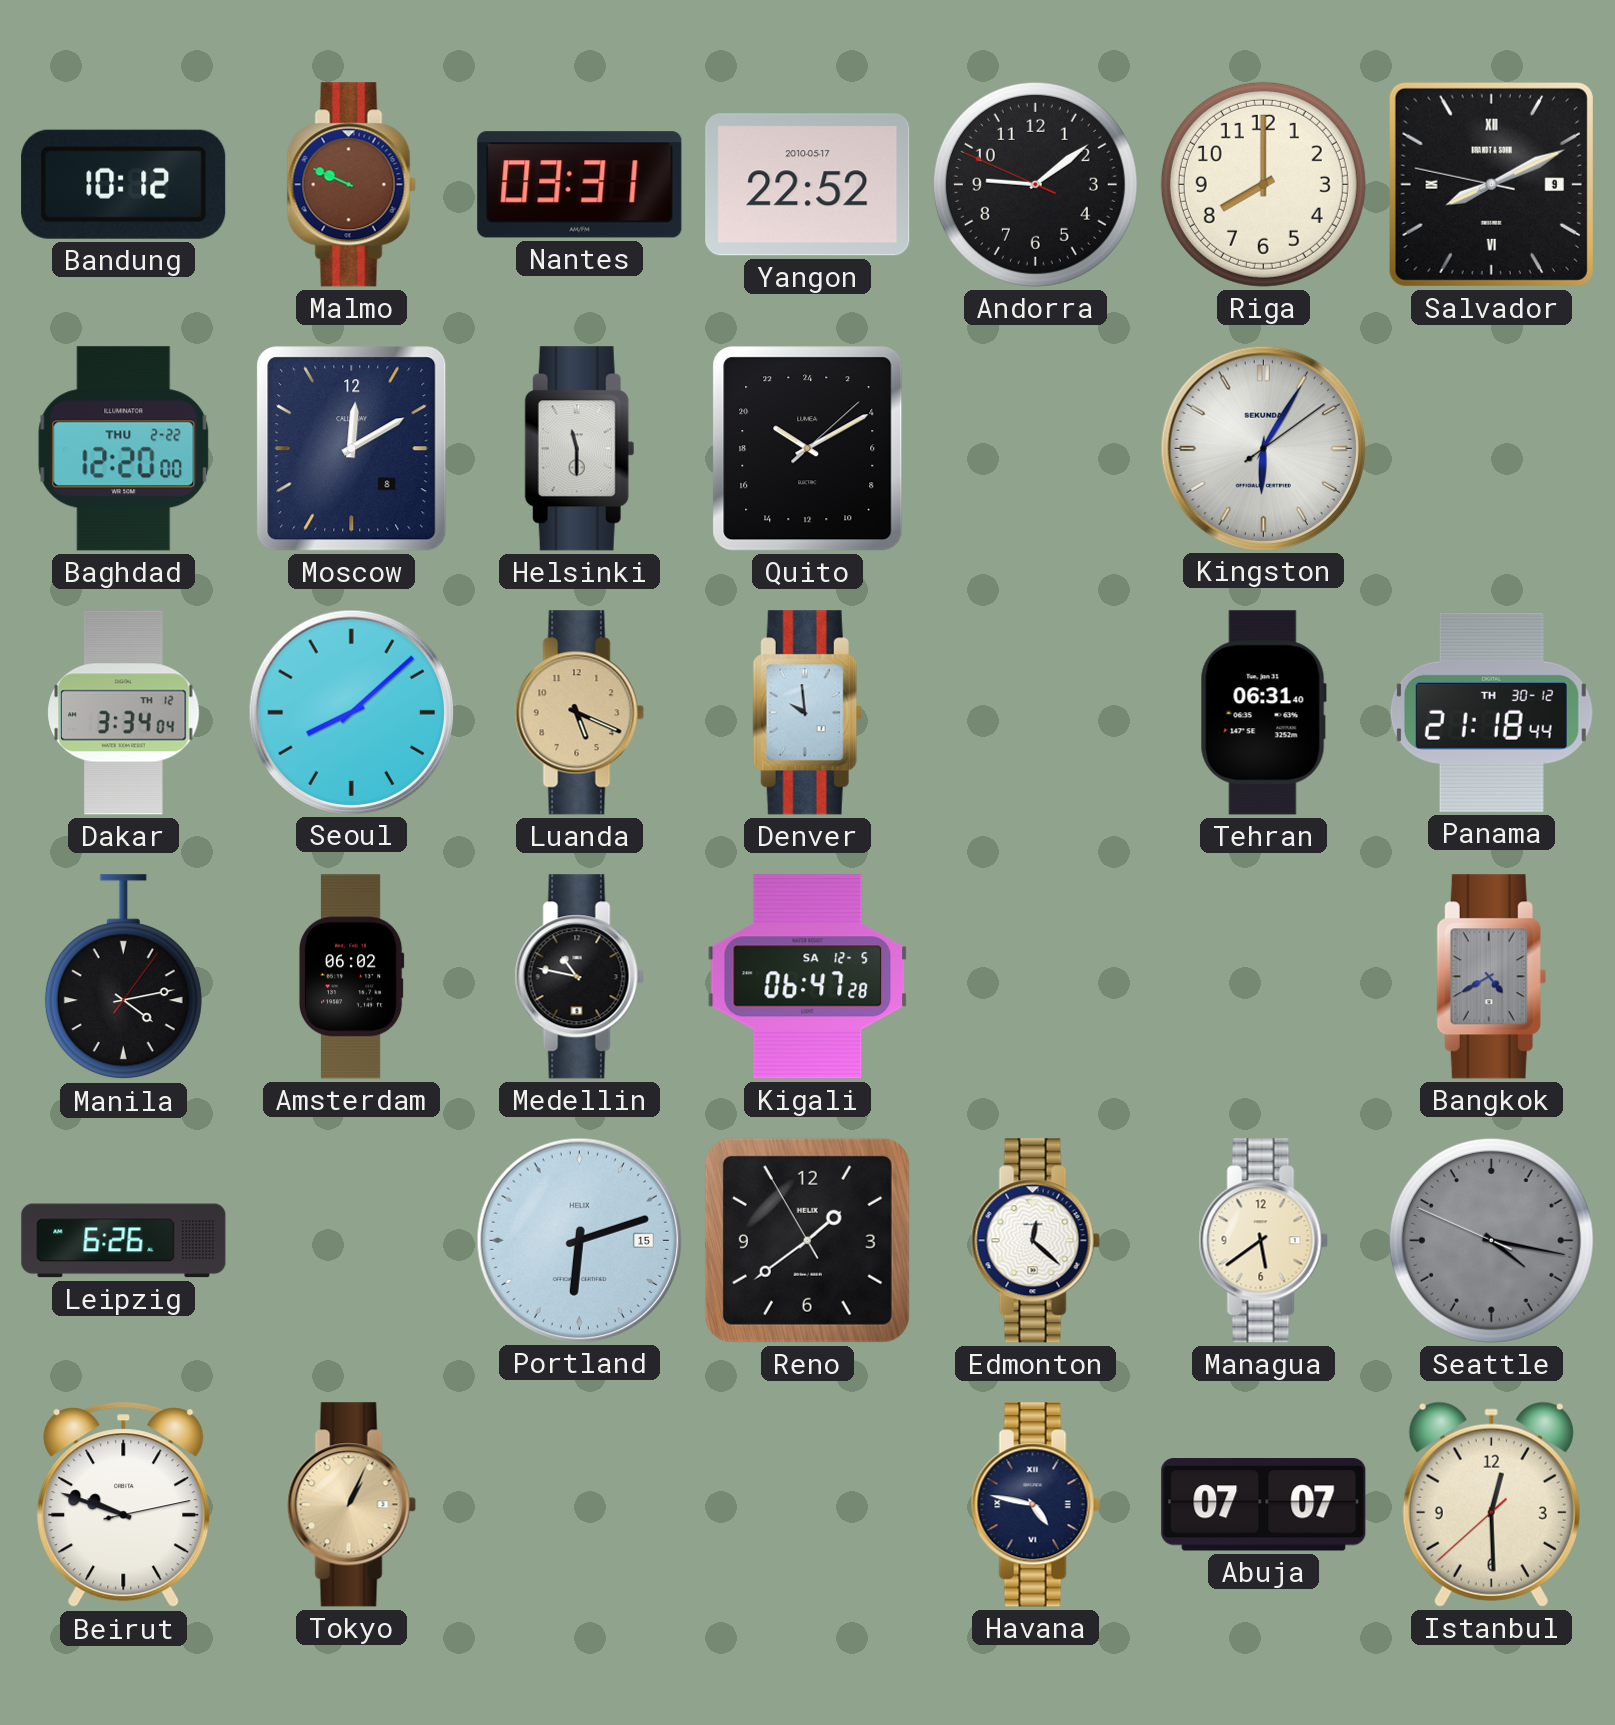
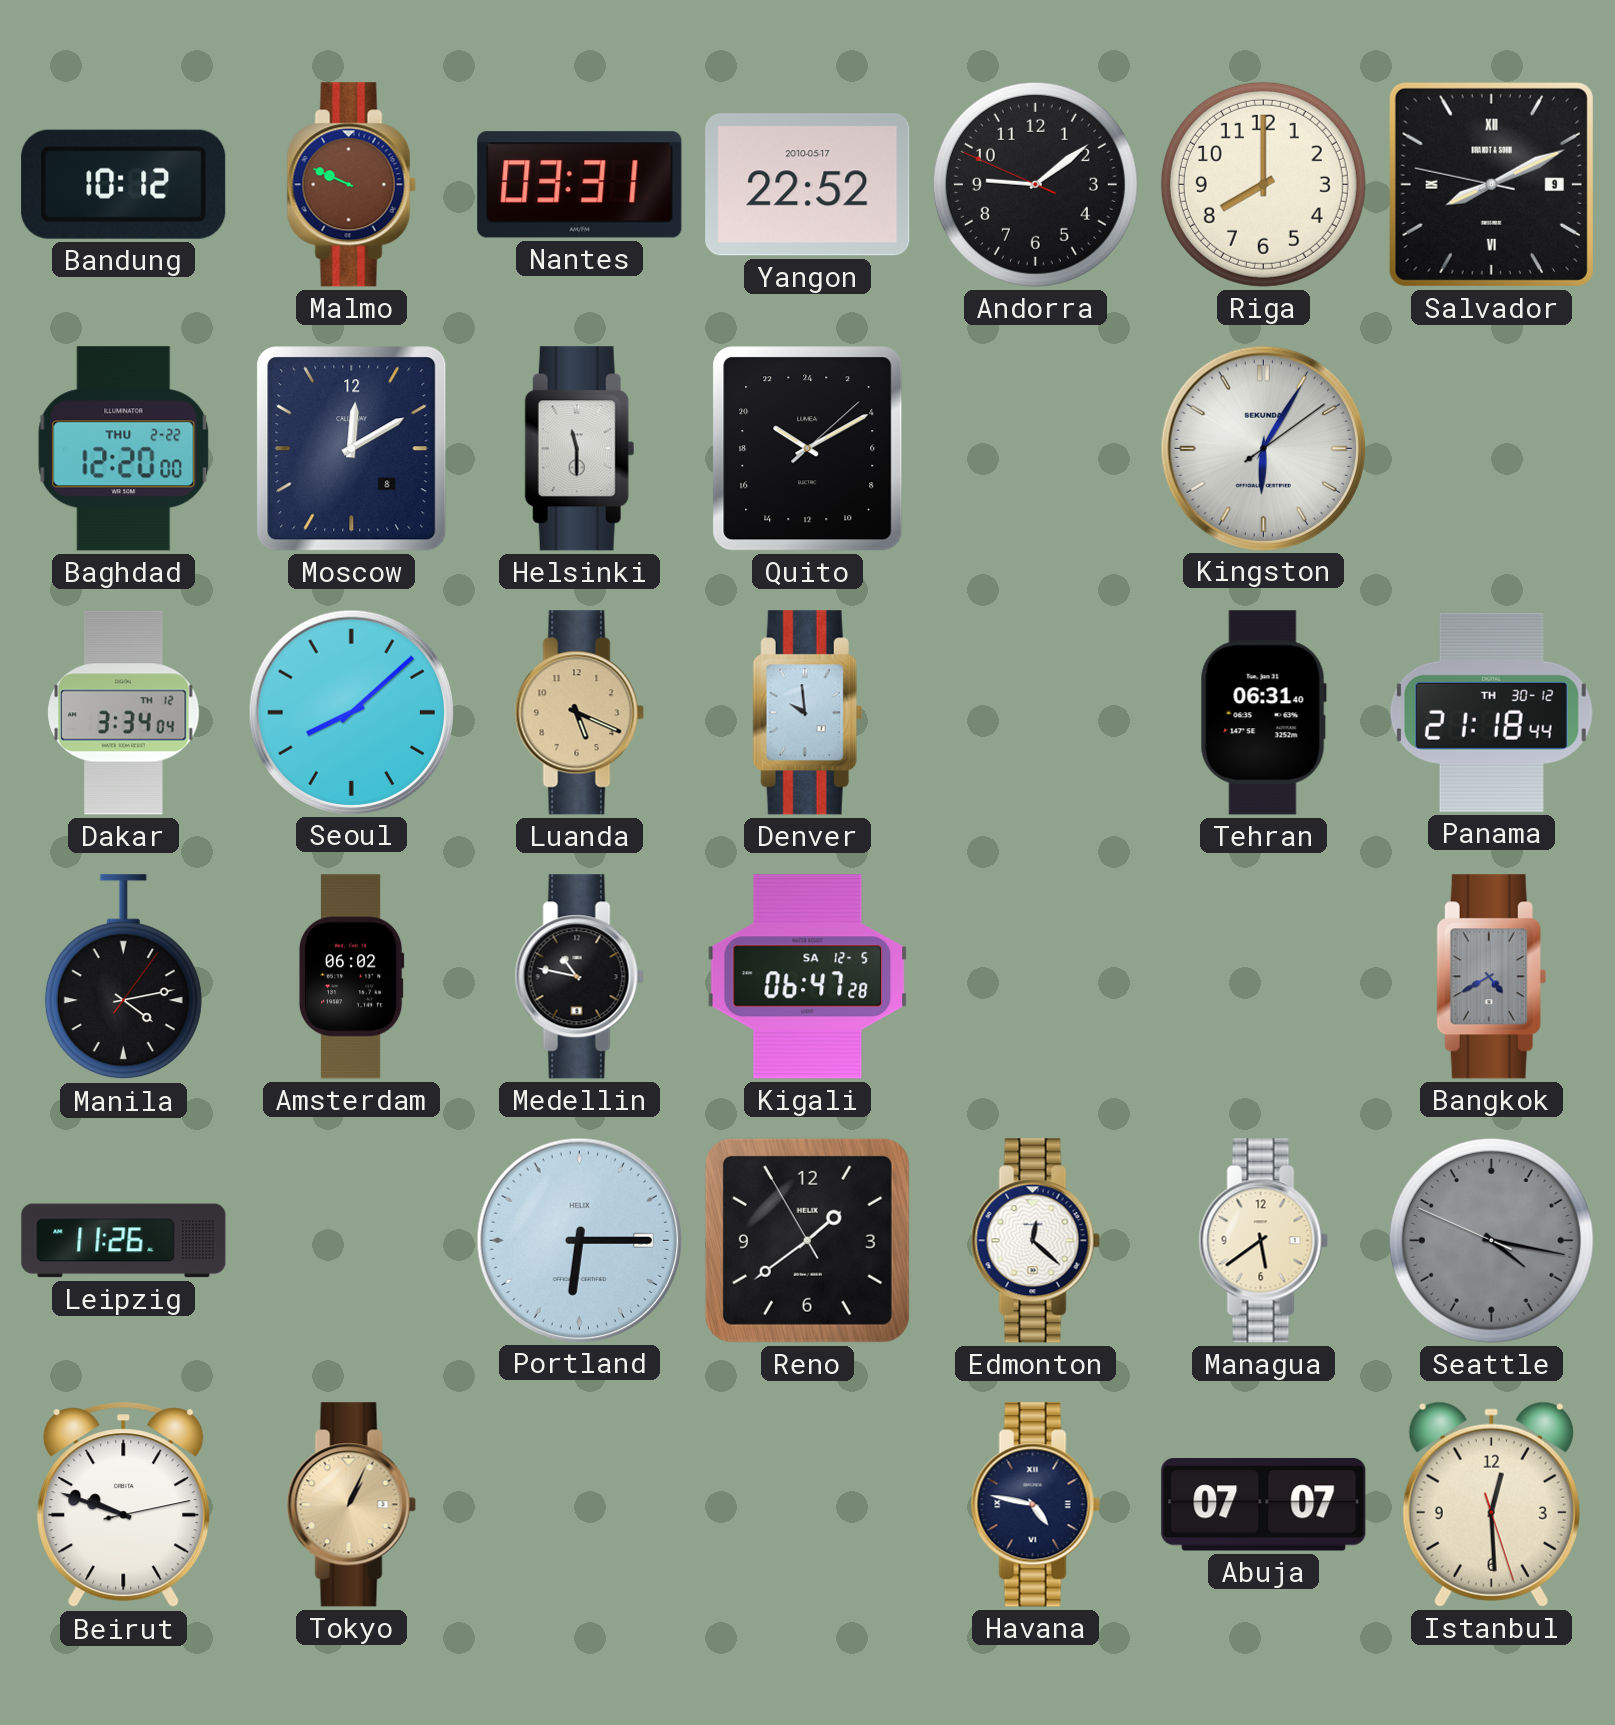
Leipzig: 6:26 -> 11:26
Portland: 6:12 -> 6:15
Istanbul: 12:29:38 -> 12:29:27
